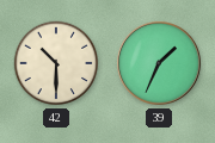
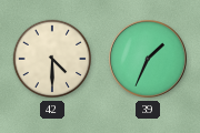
42: 10:30 -> 4:30
